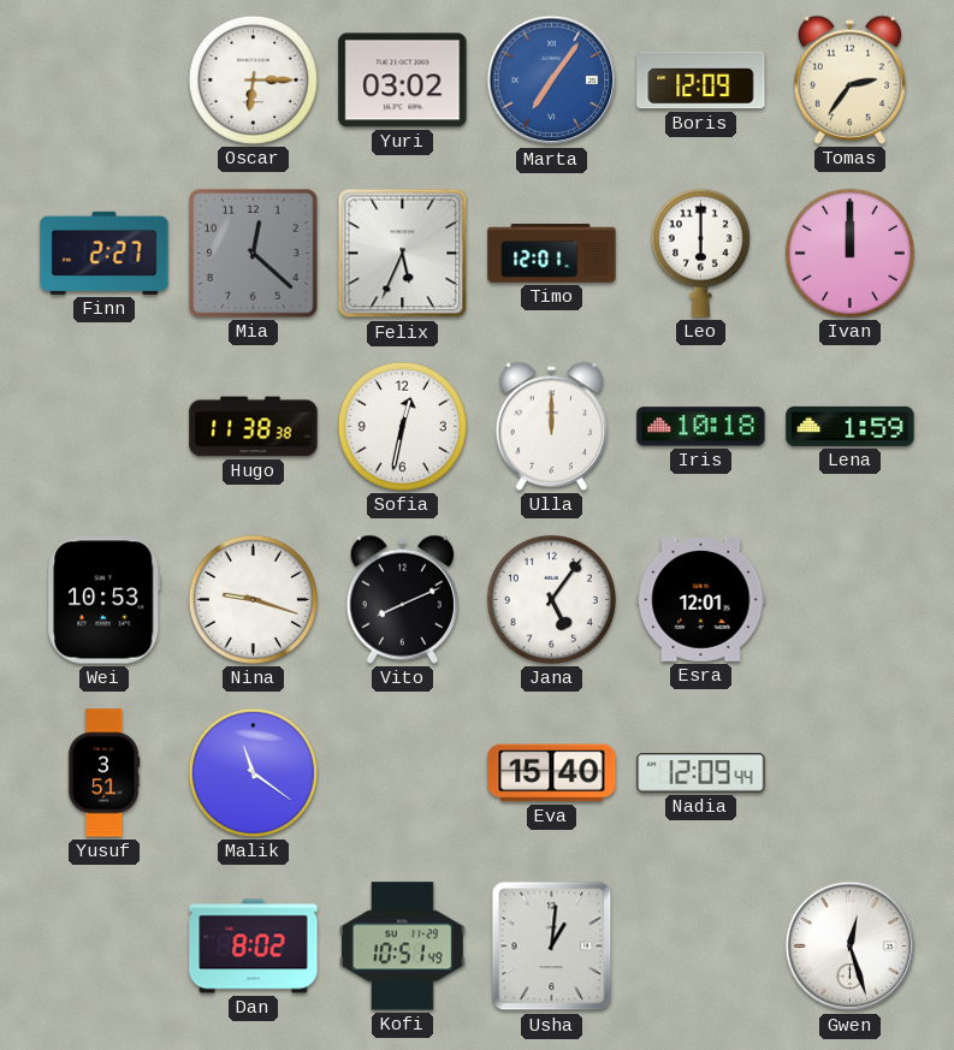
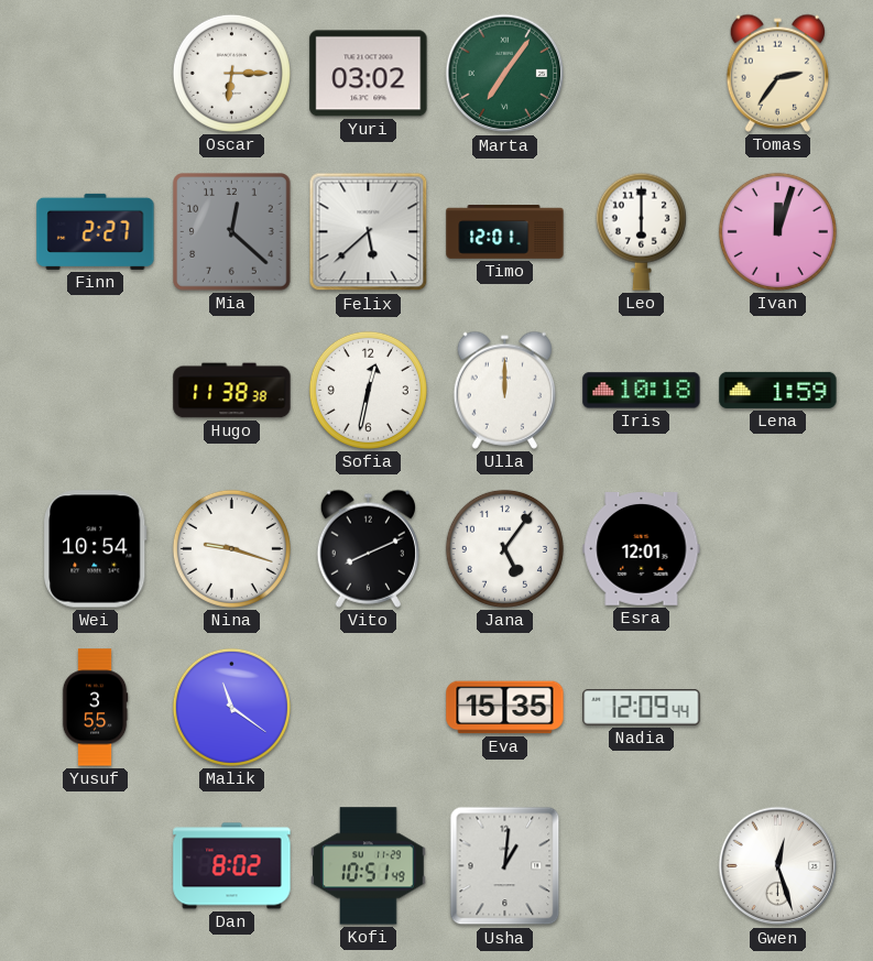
Marta dial: blue -> green
Boris: 12:09 -> none
Felix: 5:34 -> 5:38
Ivan: 12:00 -> 12:03
Wei: 10:53 -> 10:54
Yusuf: 3:51 -> 3:55
Eva: 15:40 -> 15:35
